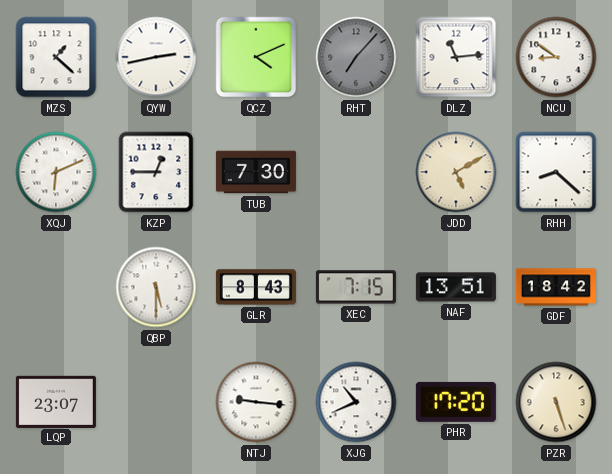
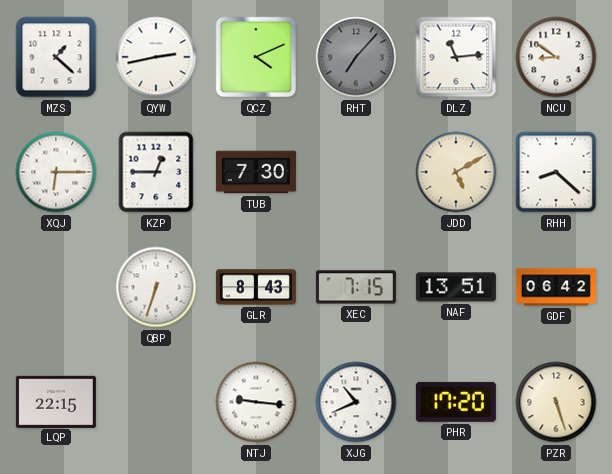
XQJ: 6:11 -> 6:15
QBP: 5:30 -> 6:33
GDF: 18:42 -> 06:42
LQP: 23:07 -> 22:15
